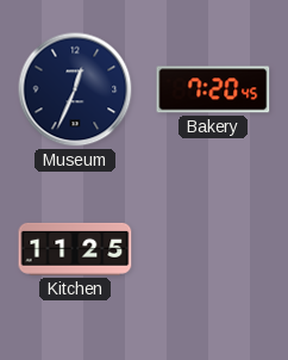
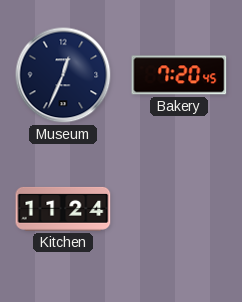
Kitchen: 11:25 -> 11:24
